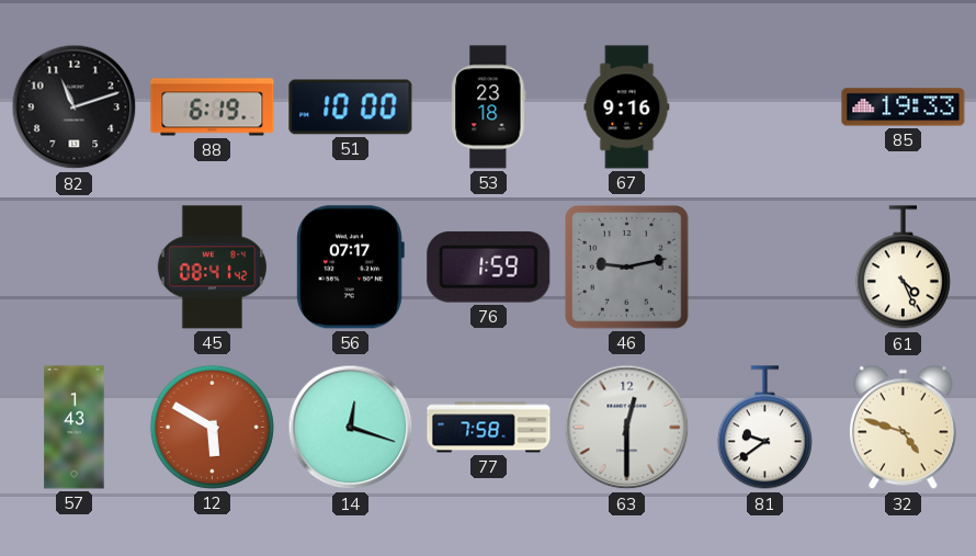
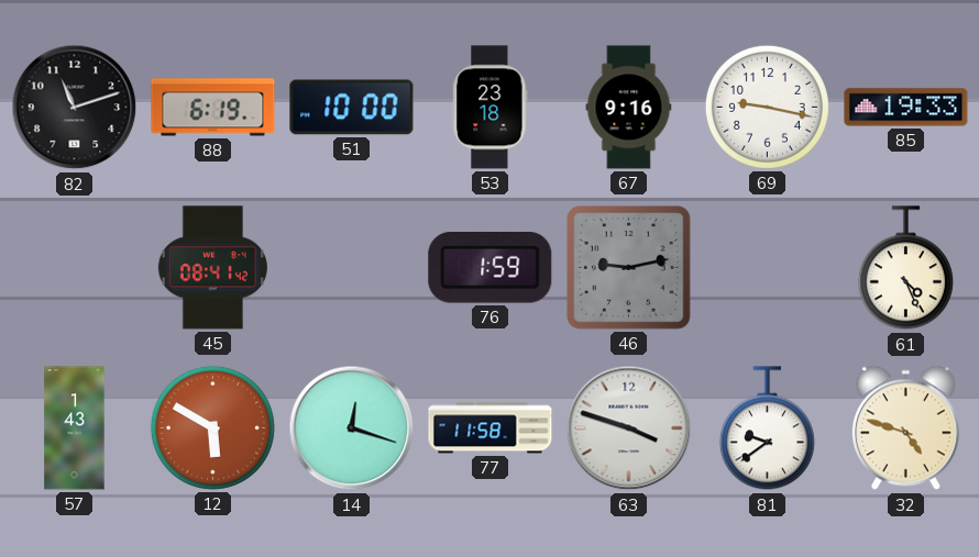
69: none -> 9:17
56: 07:17 -> none
77: 7:58 -> 11:58
63: 12:30 -> 3:48
